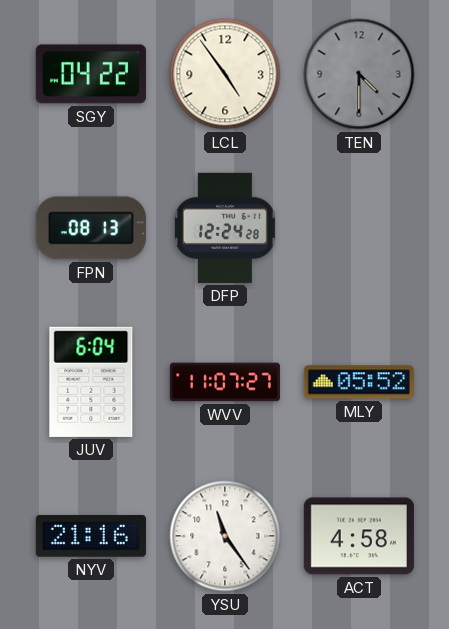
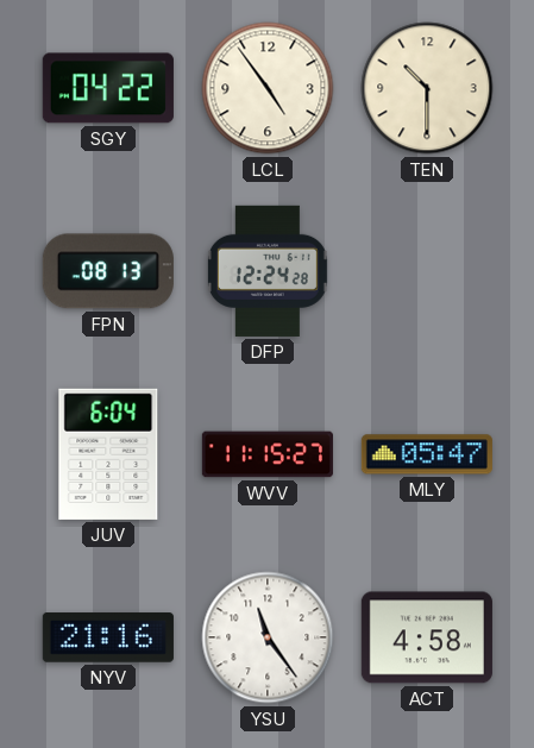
TEN: 4:30 -> 10:30
TEN dial: grey -> cream
WVV: 11:07 -> 11:15
MLY: 05:52 -> 05:47
